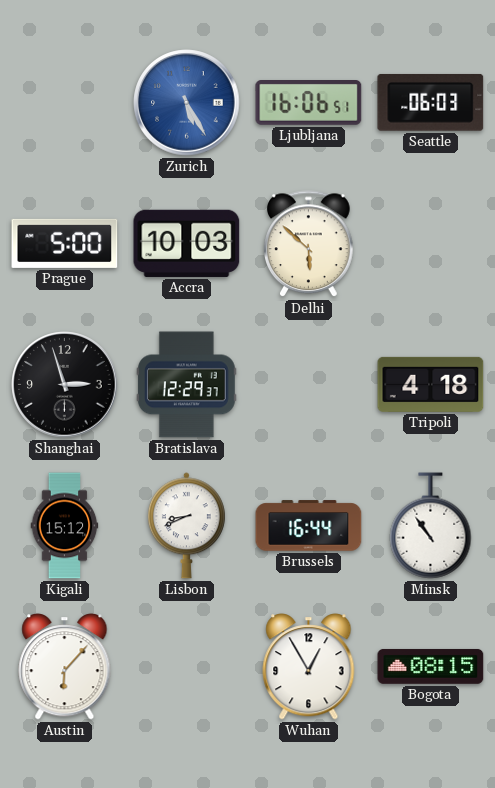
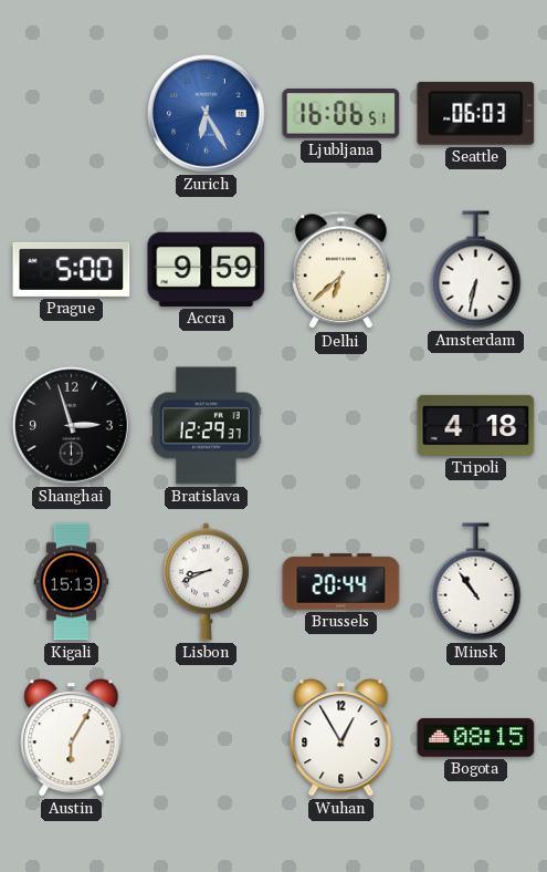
Zurich: 5:25 -> 6:25
Accra: 10:03 -> 9:59
Delhi: 5:52 -> 6:38
Amsterdam: none -> 6:32
Kigali: 15:12 -> 15:13
Brussels: 16:44 -> 20:44
Austin: 6:07 -> 6:05
